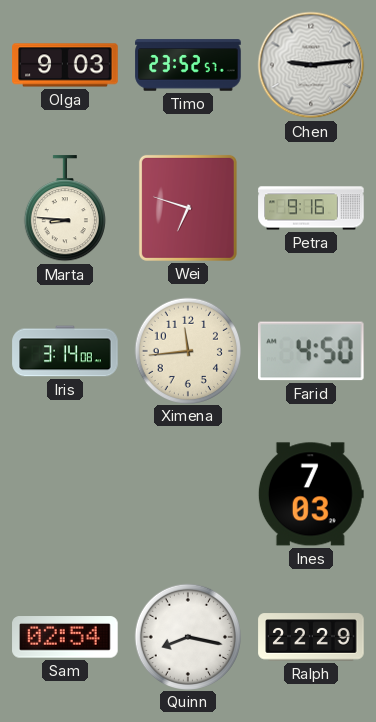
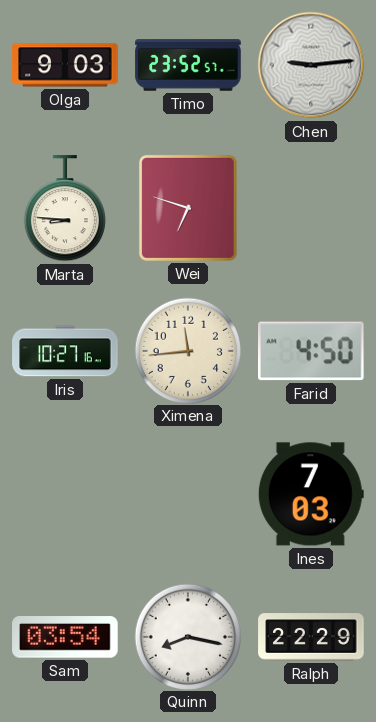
Petra: 9:16 -> none
Iris: 3:14 -> 10:27
Sam: 02:54 -> 03:54
